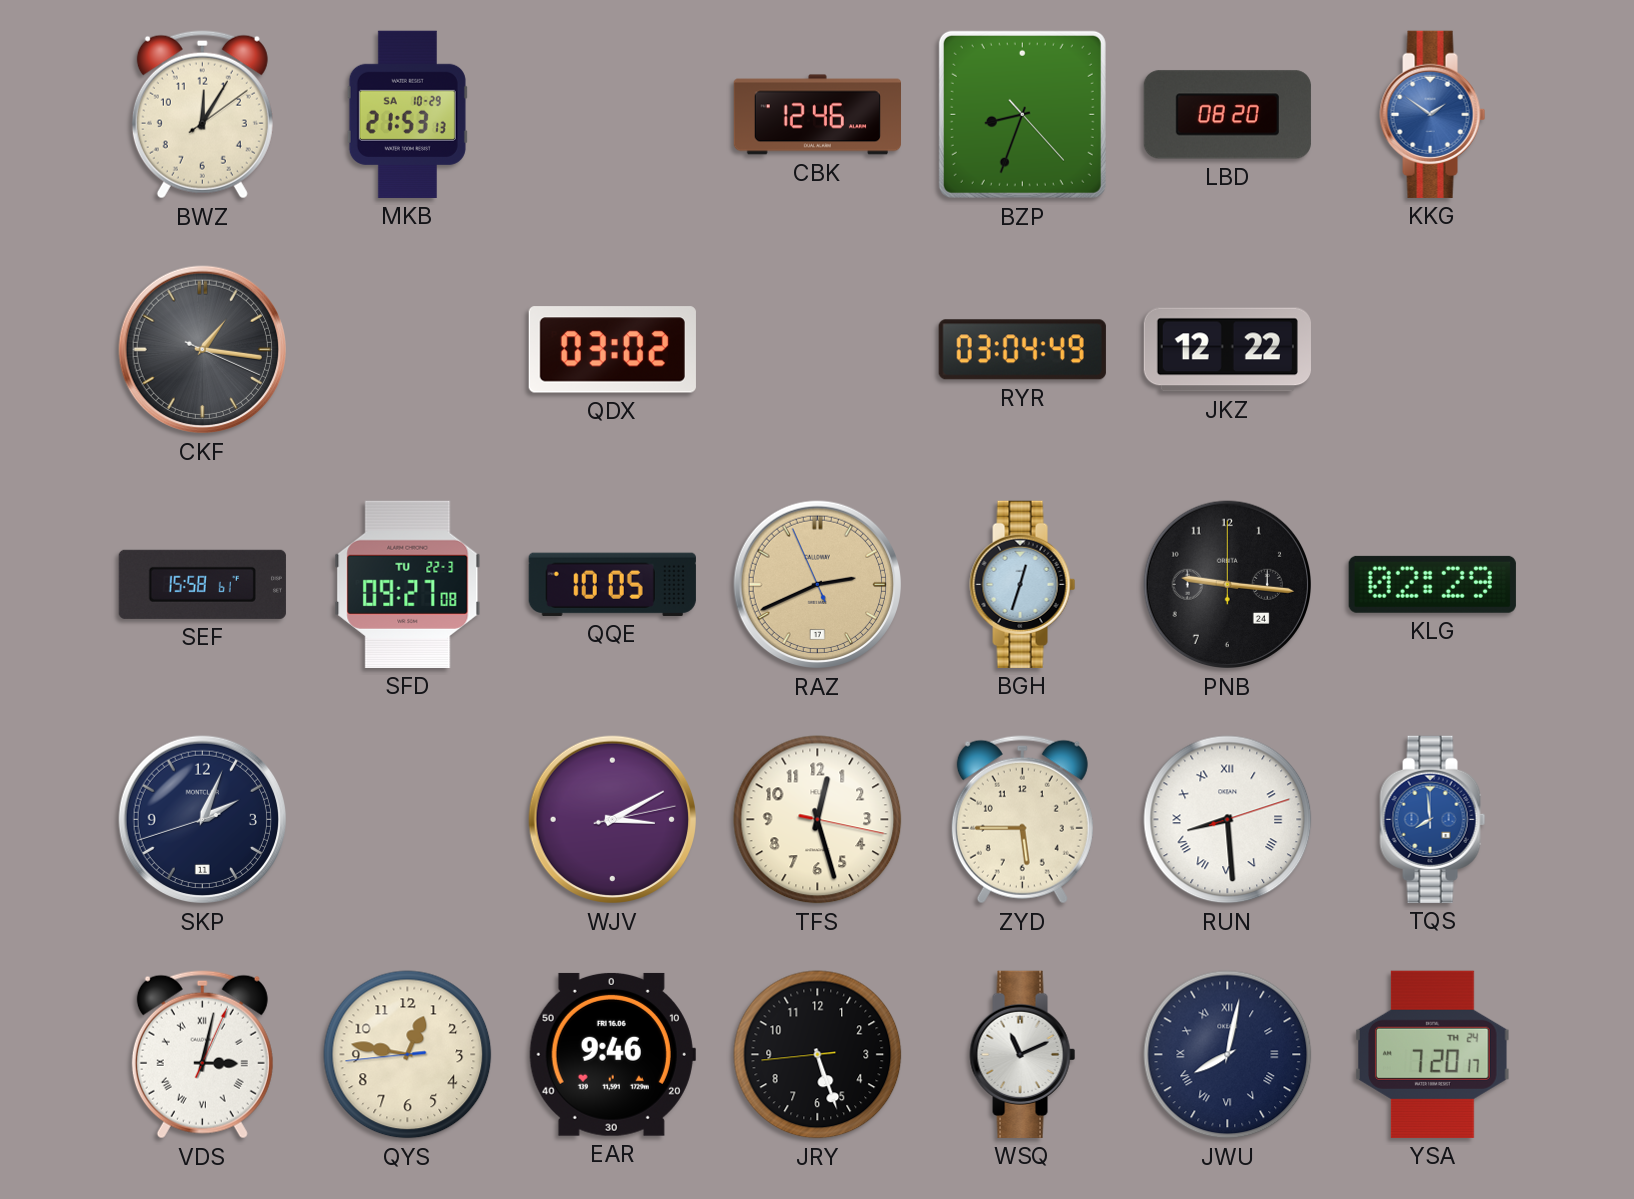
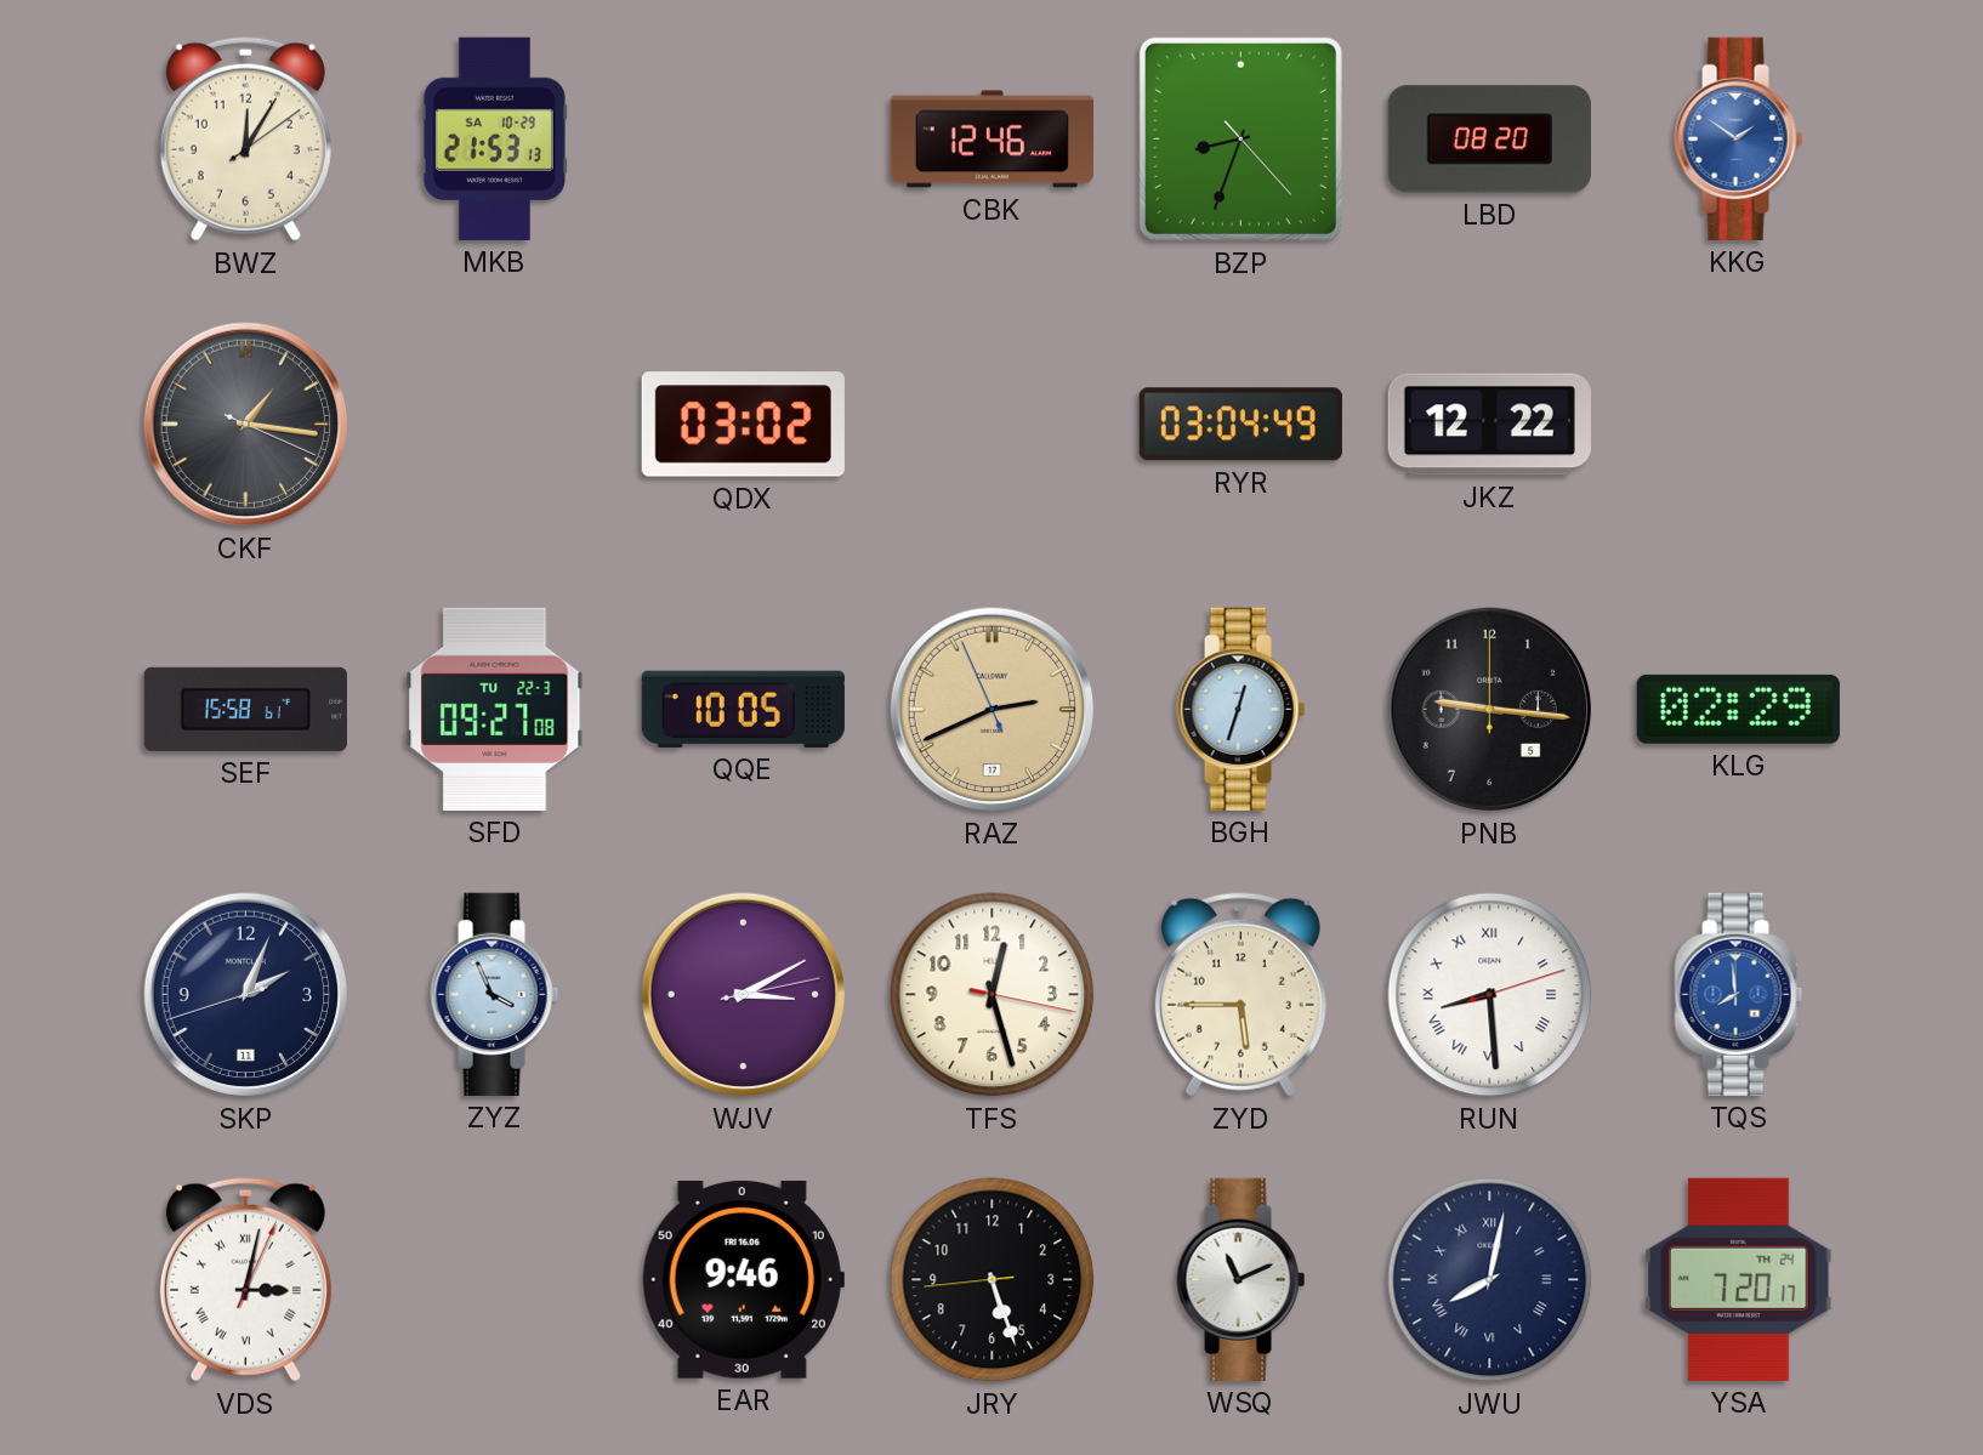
PNB date: 24 -> 5
ZYZ: none -> 3:56
QYS: 12:46 -> none
